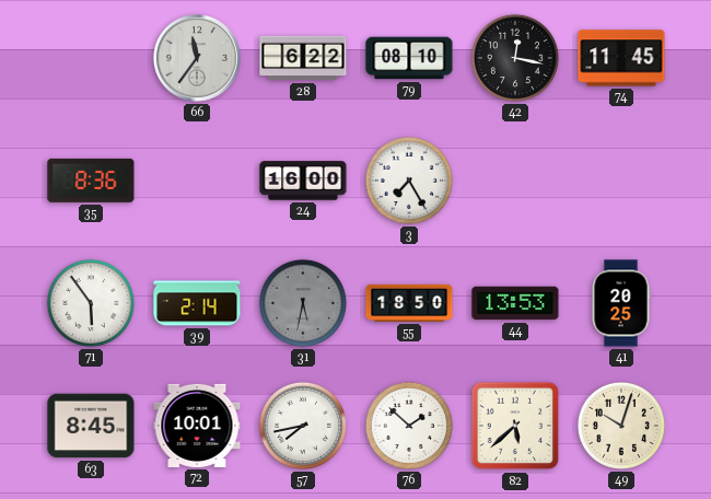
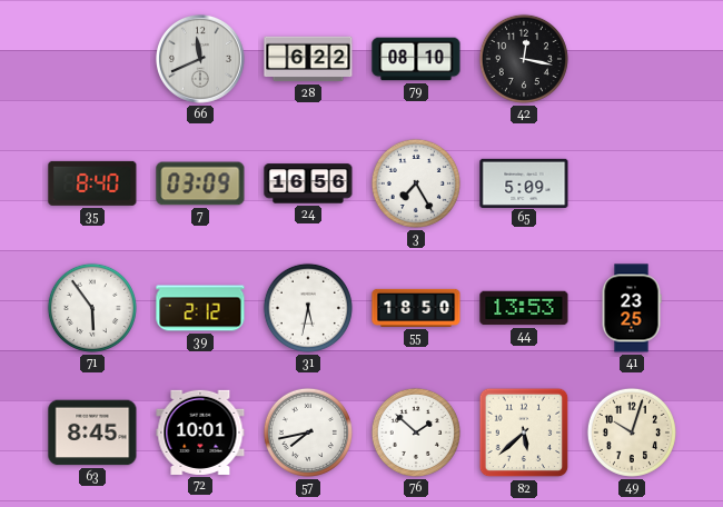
66: 11:36 -> 11:41
74: 11:45 -> none
35: 8:36 -> 8:40
7: none -> 03:09
24: 16:00 -> 16:56
65: none -> 5:09
39: 2:14 -> 2:12
31 dial: grey -> white
41: 20:25 -> 23:25
